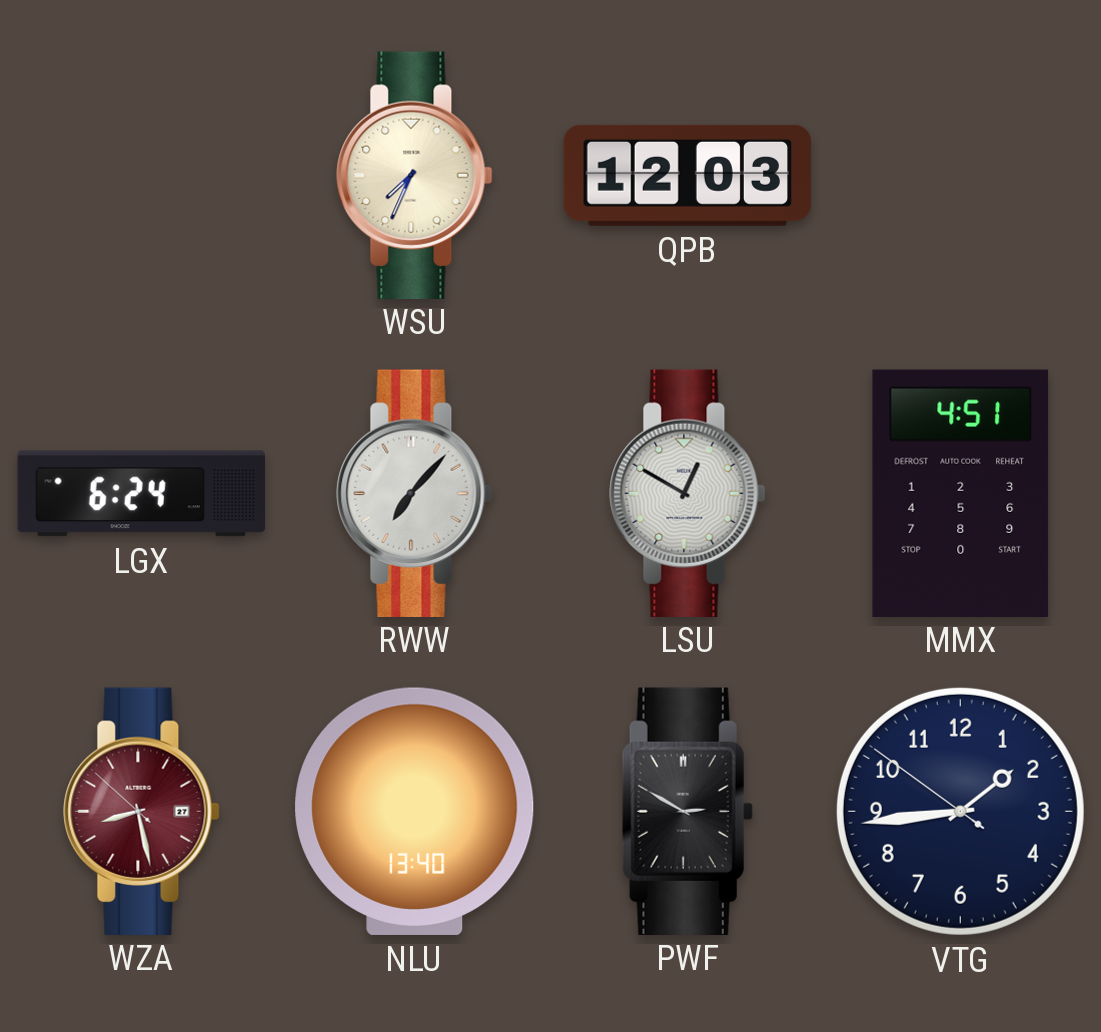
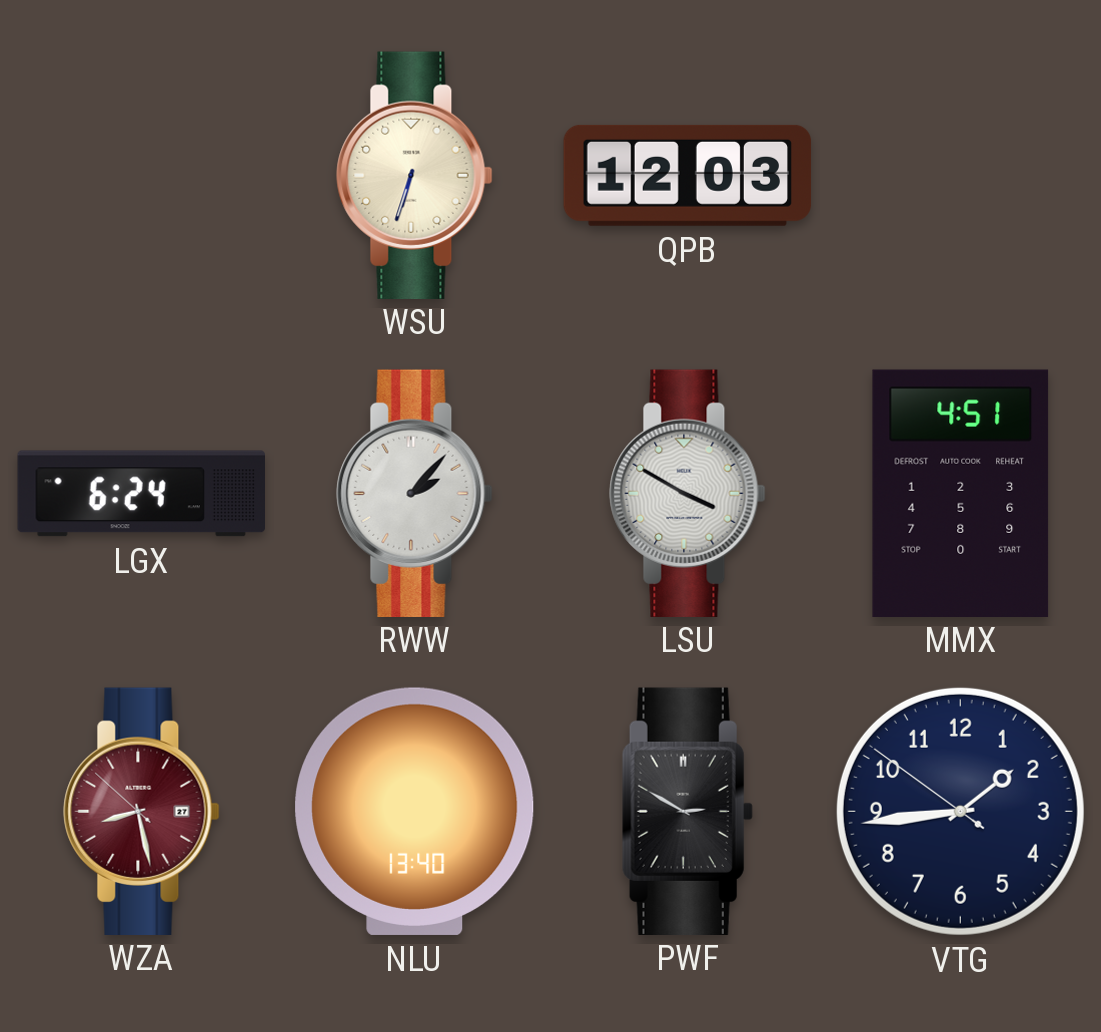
WSU: 7:34 -> 6:33
RWW: 7:07 -> 2:07
LSU: 12:50 -> 3:50
